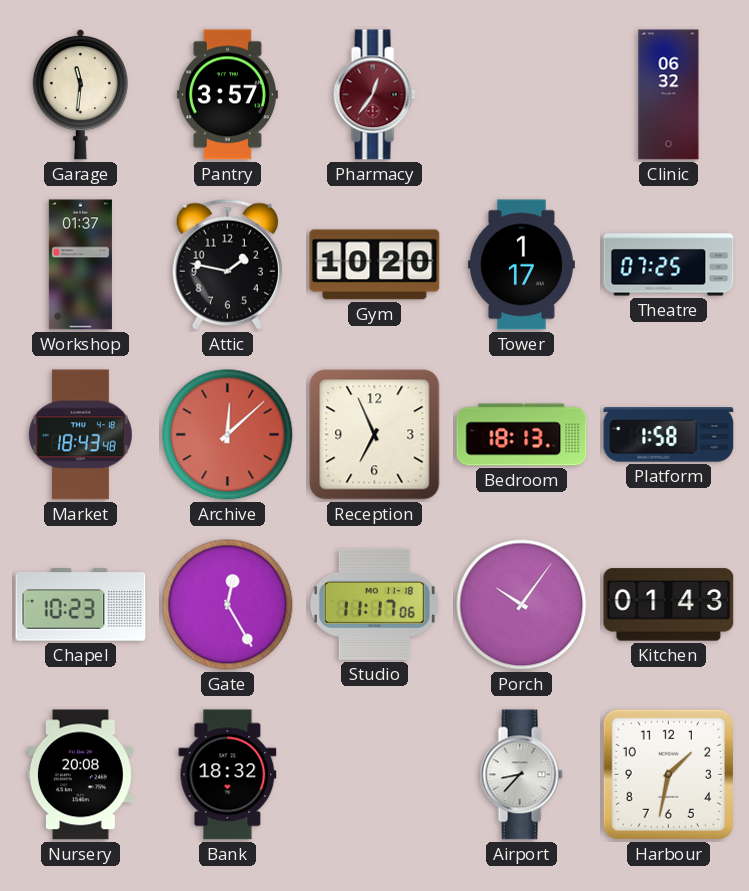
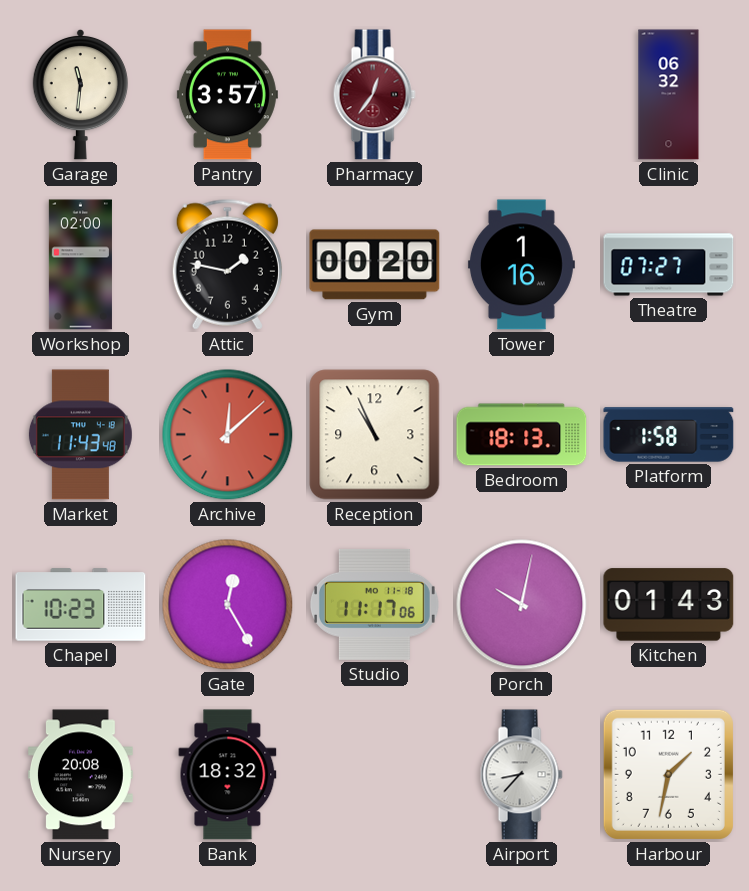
Workshop: 01:37 -> 02:00
Gym: 10:20 -> 00:20
Tower: 1:17 -> 1:16
Theatre: 07:25 -> 07:27
Market: 18:43 -> 11:43
Reception: 6:56 -> 10:56
Porch: 10:06 -> 10:02
